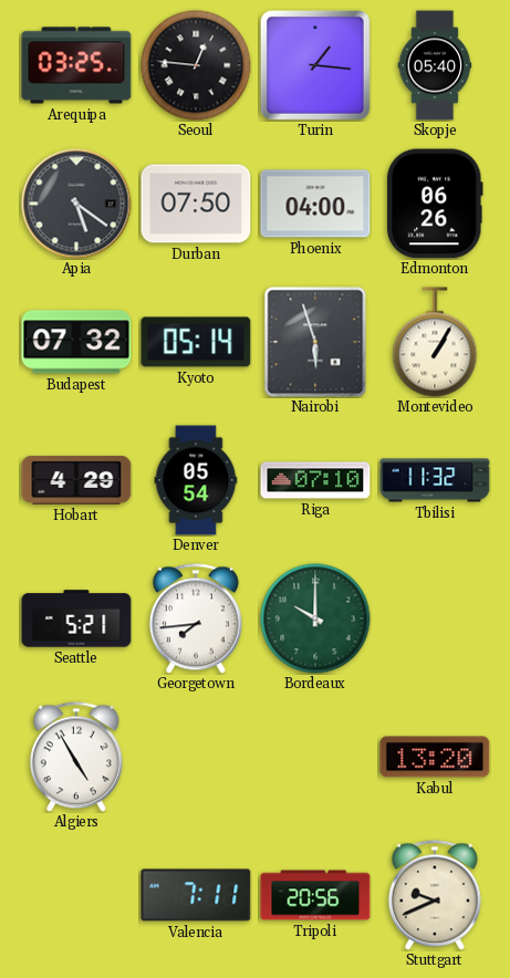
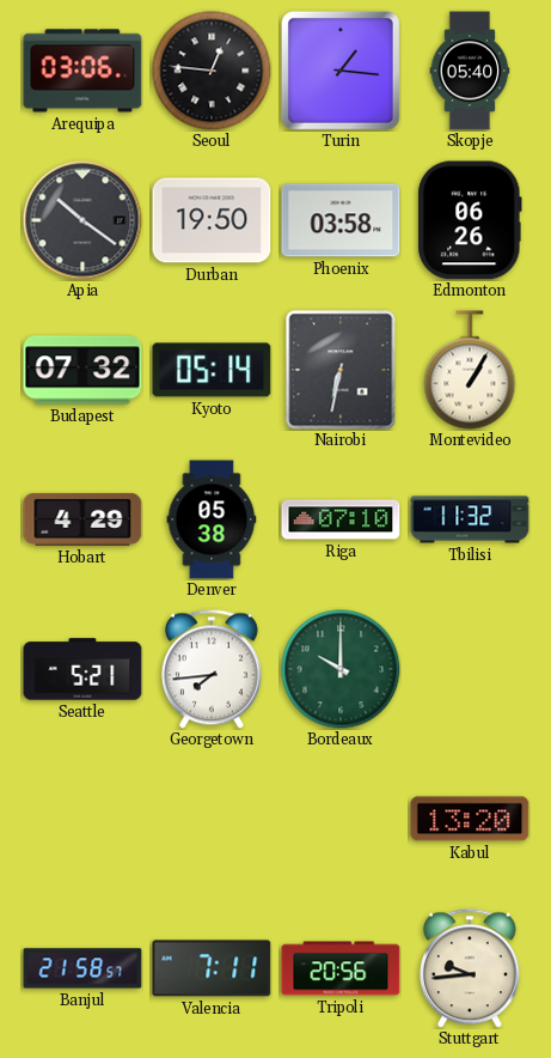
Arequipa: 03:25 -> 03:06
Apia: 5:21 -> 10:21
Durban: 07:50 -> 19:50
Phoenix: 04:00 -> 03:58
Nairobi: 5:57 -> 6:32
Denver: 05:54 -> 05:38
Algiers: 4:55 -> none
Banjul: none -> 21:58
Stuttgart: 9:41 -> 9:44
